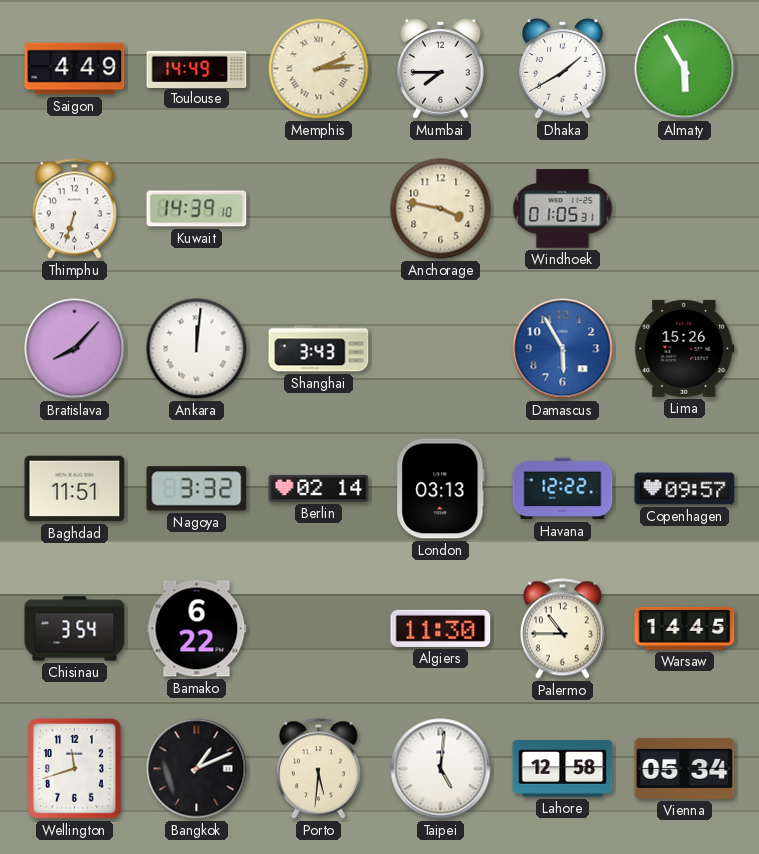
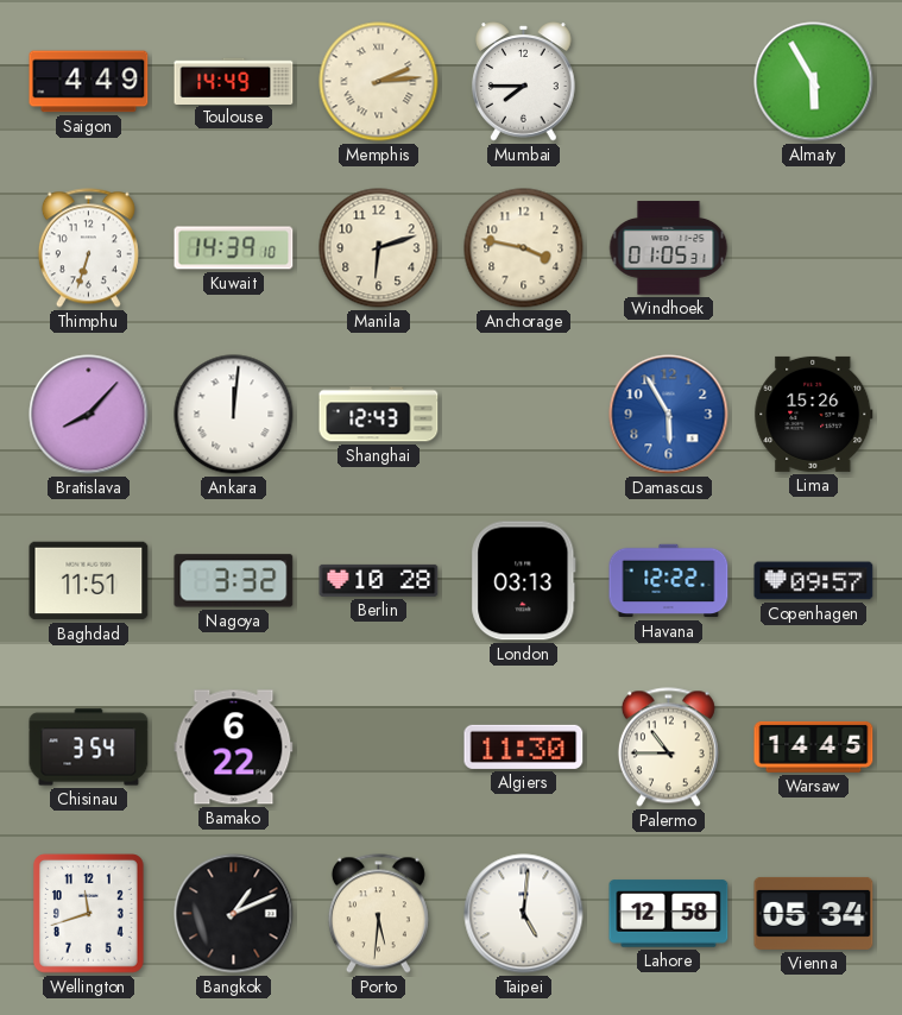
Dhaka: 1:40 -> none
Manila: none -> 6:12
Shanghai: 3:43 -> 12:43
Berlin: 02:14 -> 10:28
